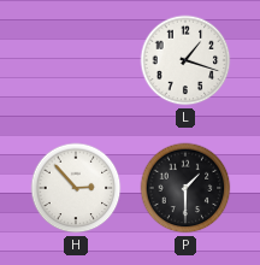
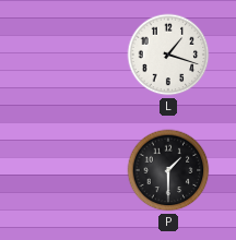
H: 2:53 -> none
